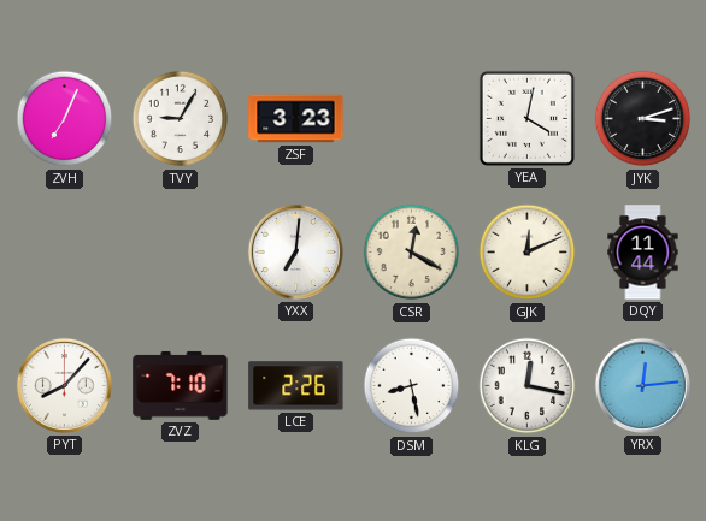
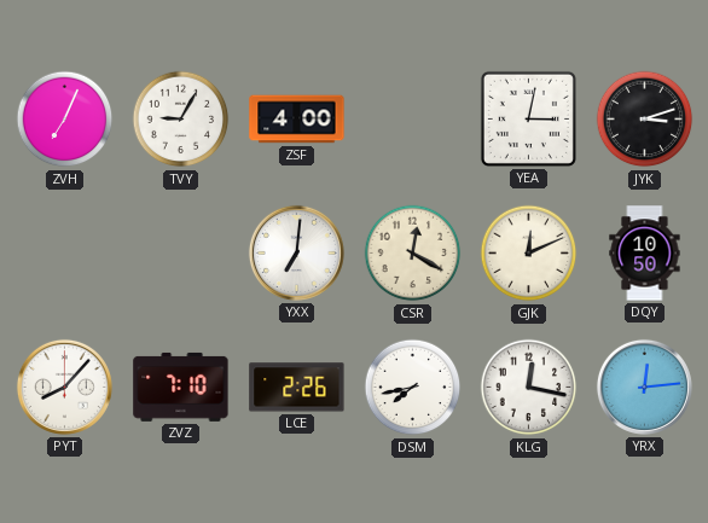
ZSF: 3:23 -> 4:00
YEA: 4:02 -> 3:02
DQY: 11:44 -> 10:50
DSM: 8:28 -> 7:43
